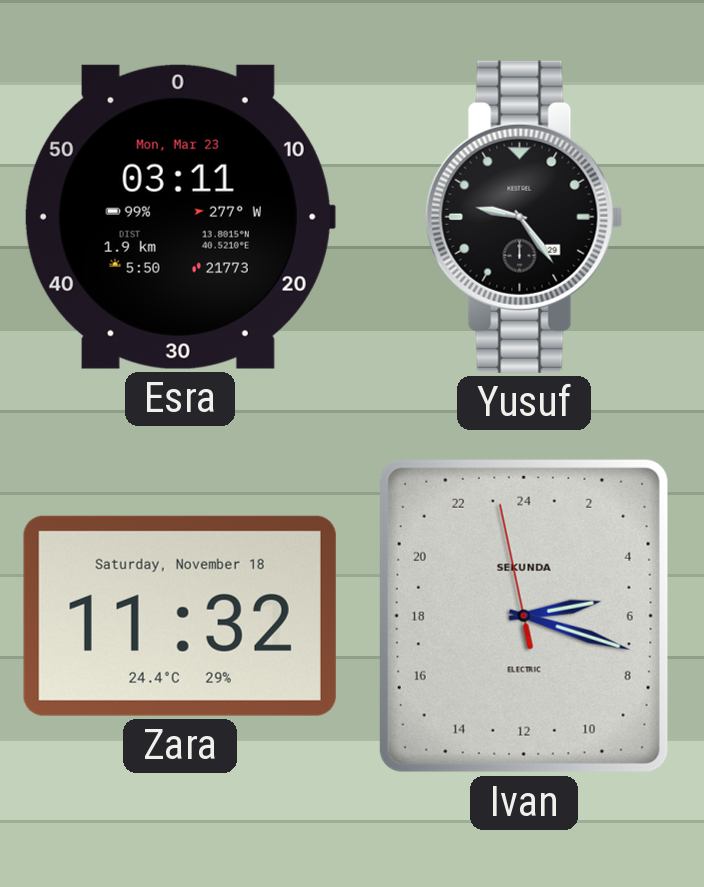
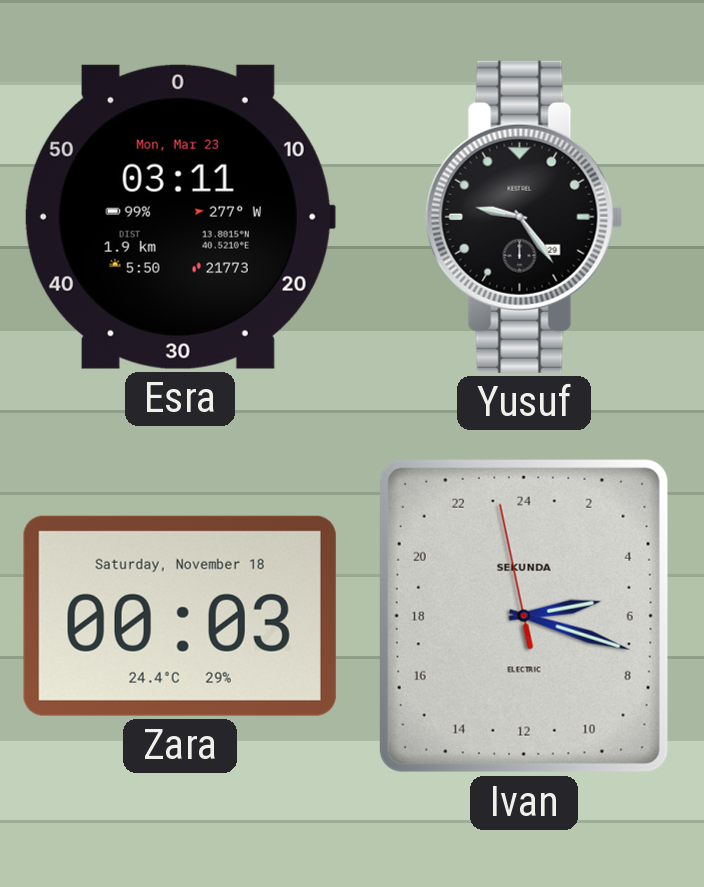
Zara: 11:32 -> 00:03
